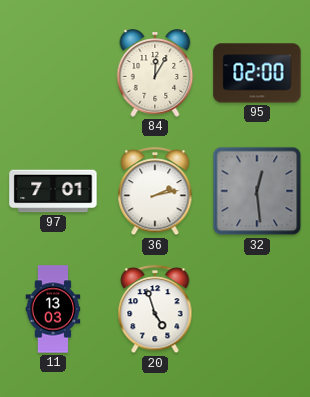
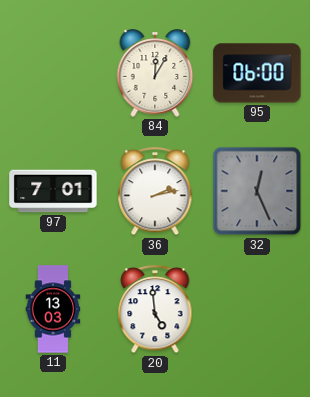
95: 02:00 -> 06:00
32: 12:29 -> 12:26
20: 4:57 -> 4:59
